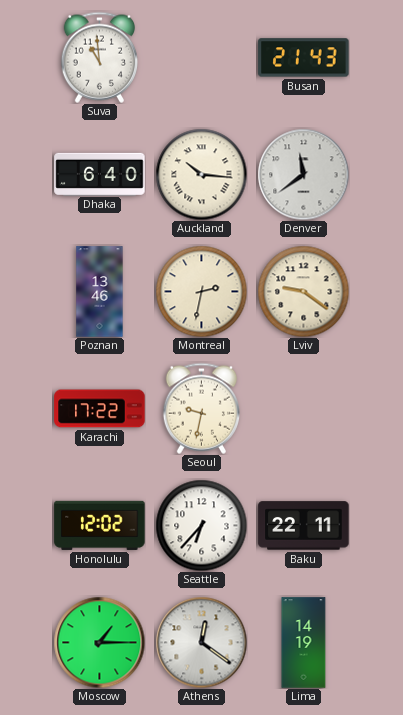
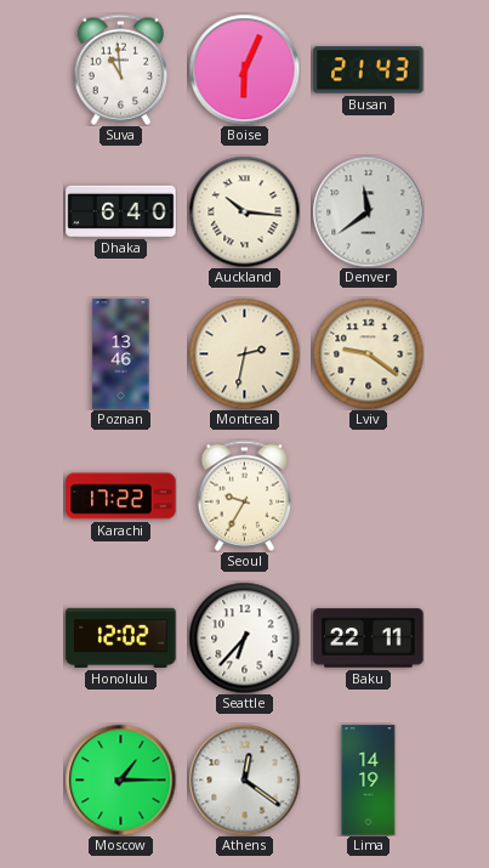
Boise: none -> 6:04
Seoul: 9:32 -> 9:35
